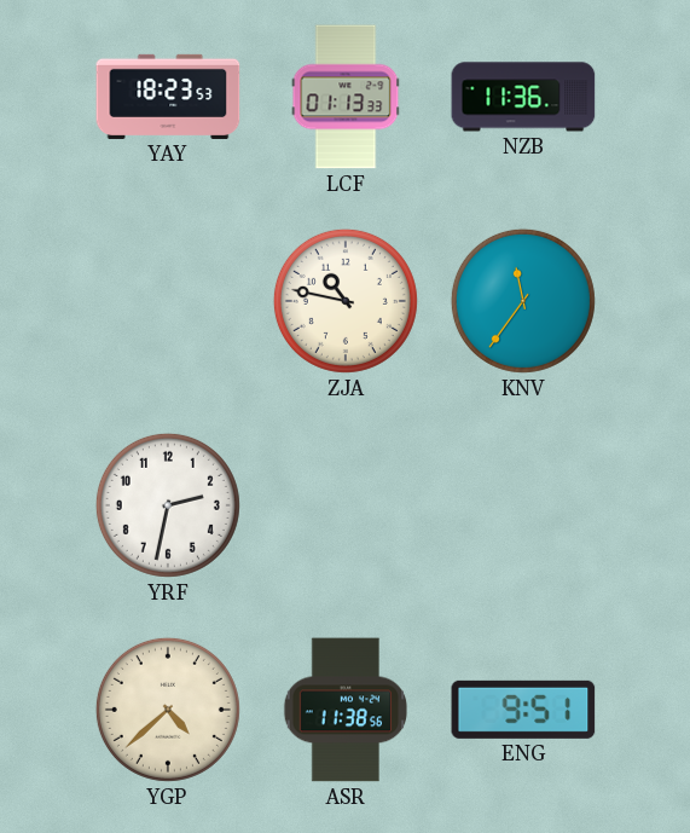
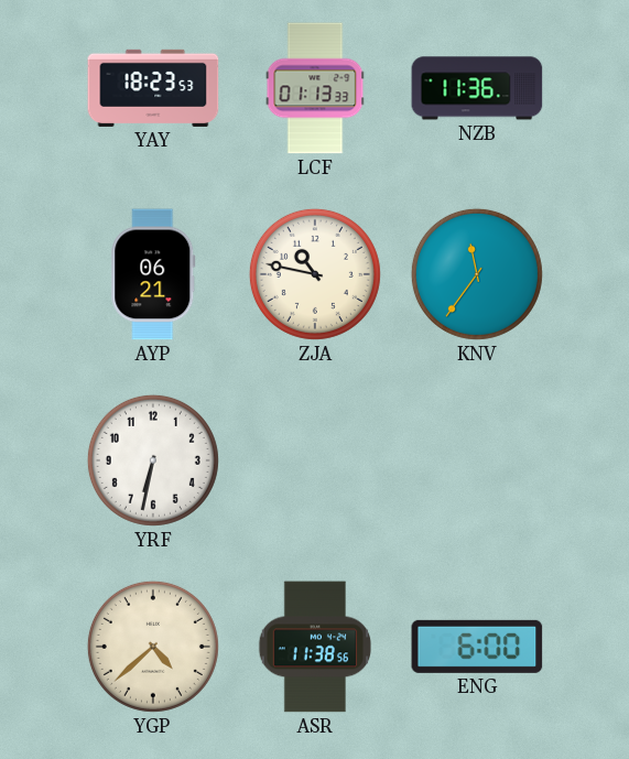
AYP: none -> 06:21
YRF: 2:32 -> 6:32
ENG: 9:51 -> 6:00
